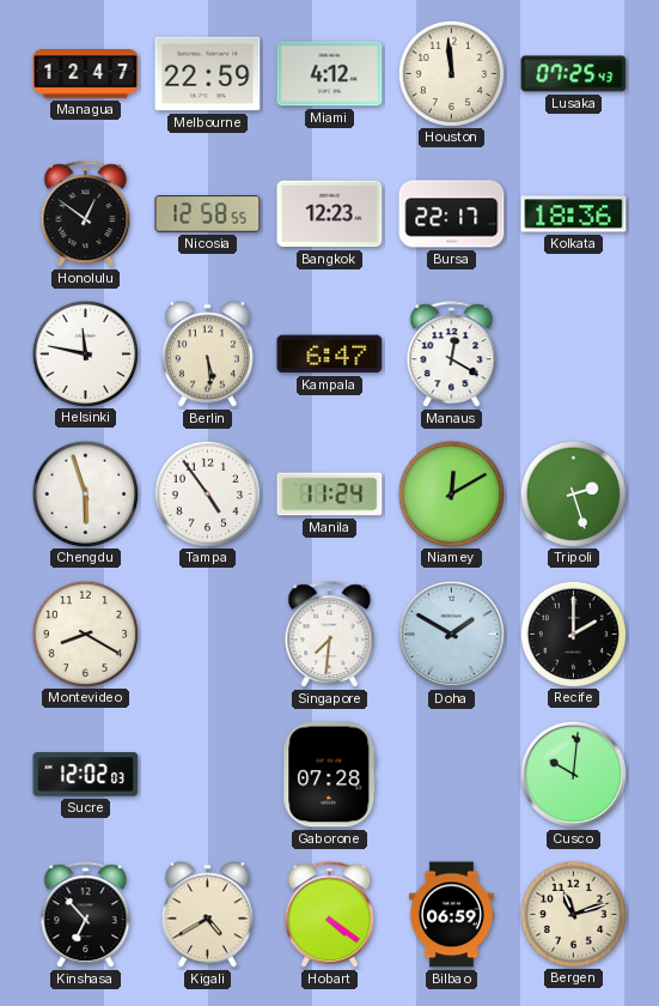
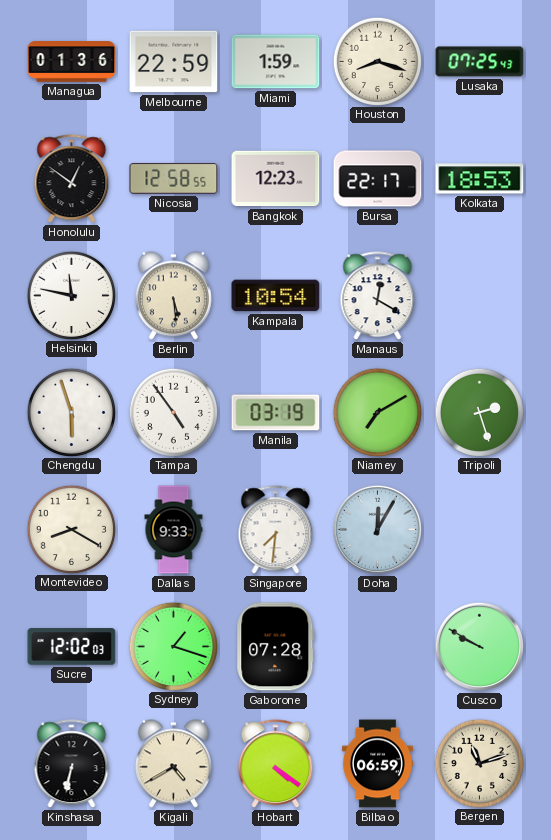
Managua: 12:47 -> 01:36
Miami: 4:12 -> 1:59
Houston: 11:59 -> 8:18
Kolkata: 18:36 -> 18:53
Kampala: 6:47 -> 10:54
Manila: 11:24 -> 03:19
Niamey: 12:10 -> 7:10
Dallas: none -> 9:33
Doha: 1:50 -> 12:05
Recife: 2:00 -> none
Sydney: none -> 1:18
Cusco: 10:01 -> 9:50
Kinshasa: 6:53 -> 6:32
